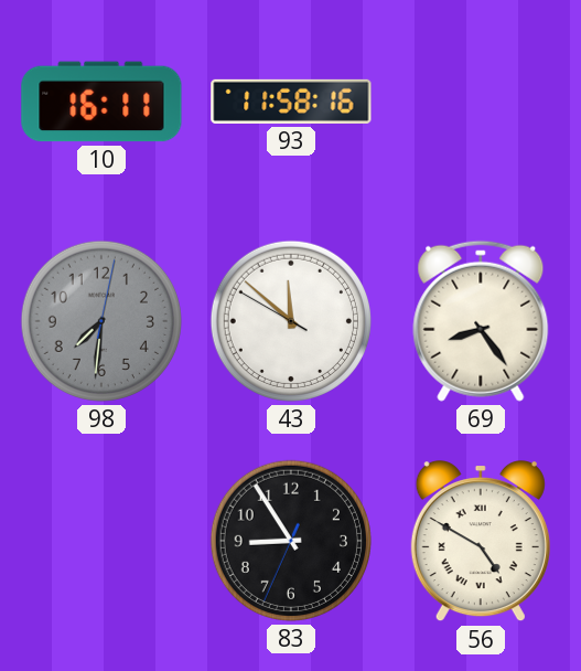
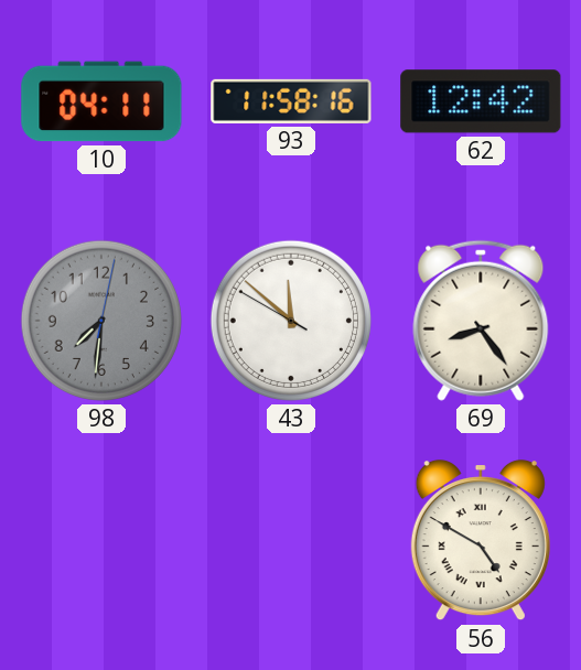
10: 16:11 -> 04:11
62: none -> 12:42
83: 8:54 -> none
